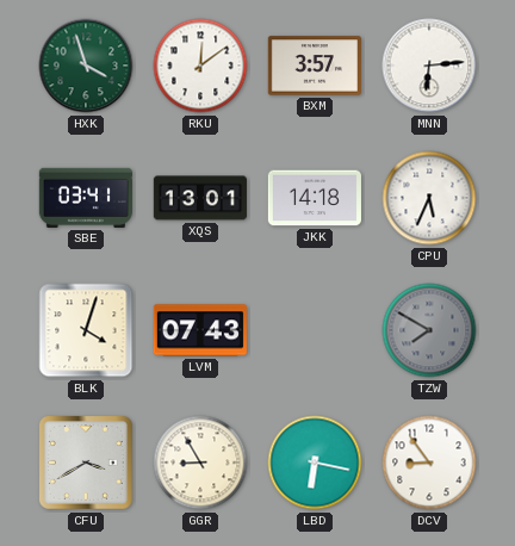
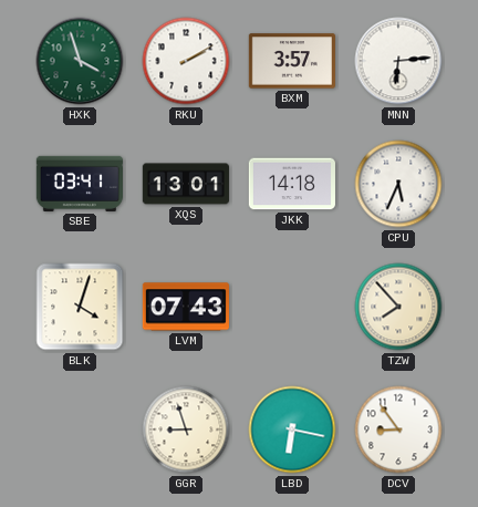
RKU: 12:09 -> 2:10
TZW: 7:50 -> 7:53
TZW dial: grey -> cream
CFU: 3:40 -> none
GGR: 8:55 -> 8:57
